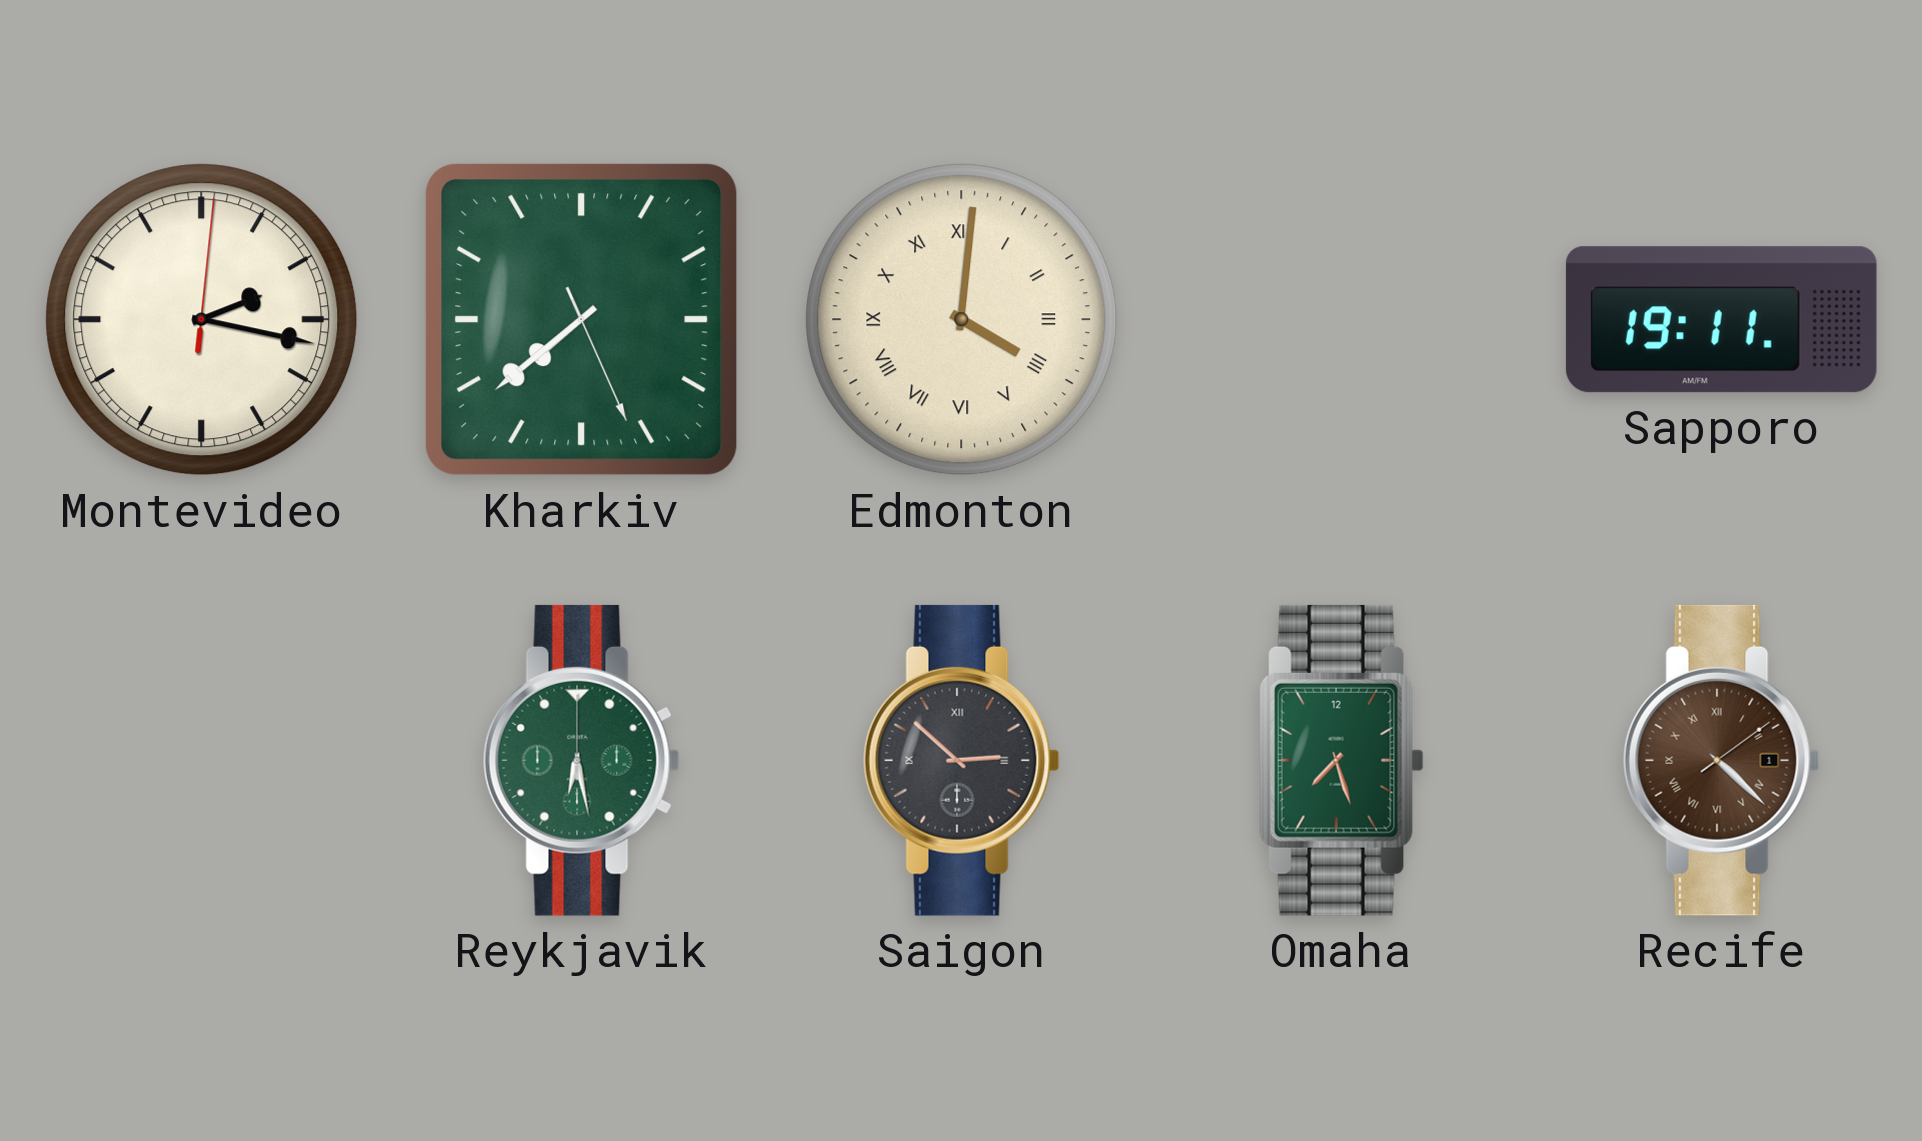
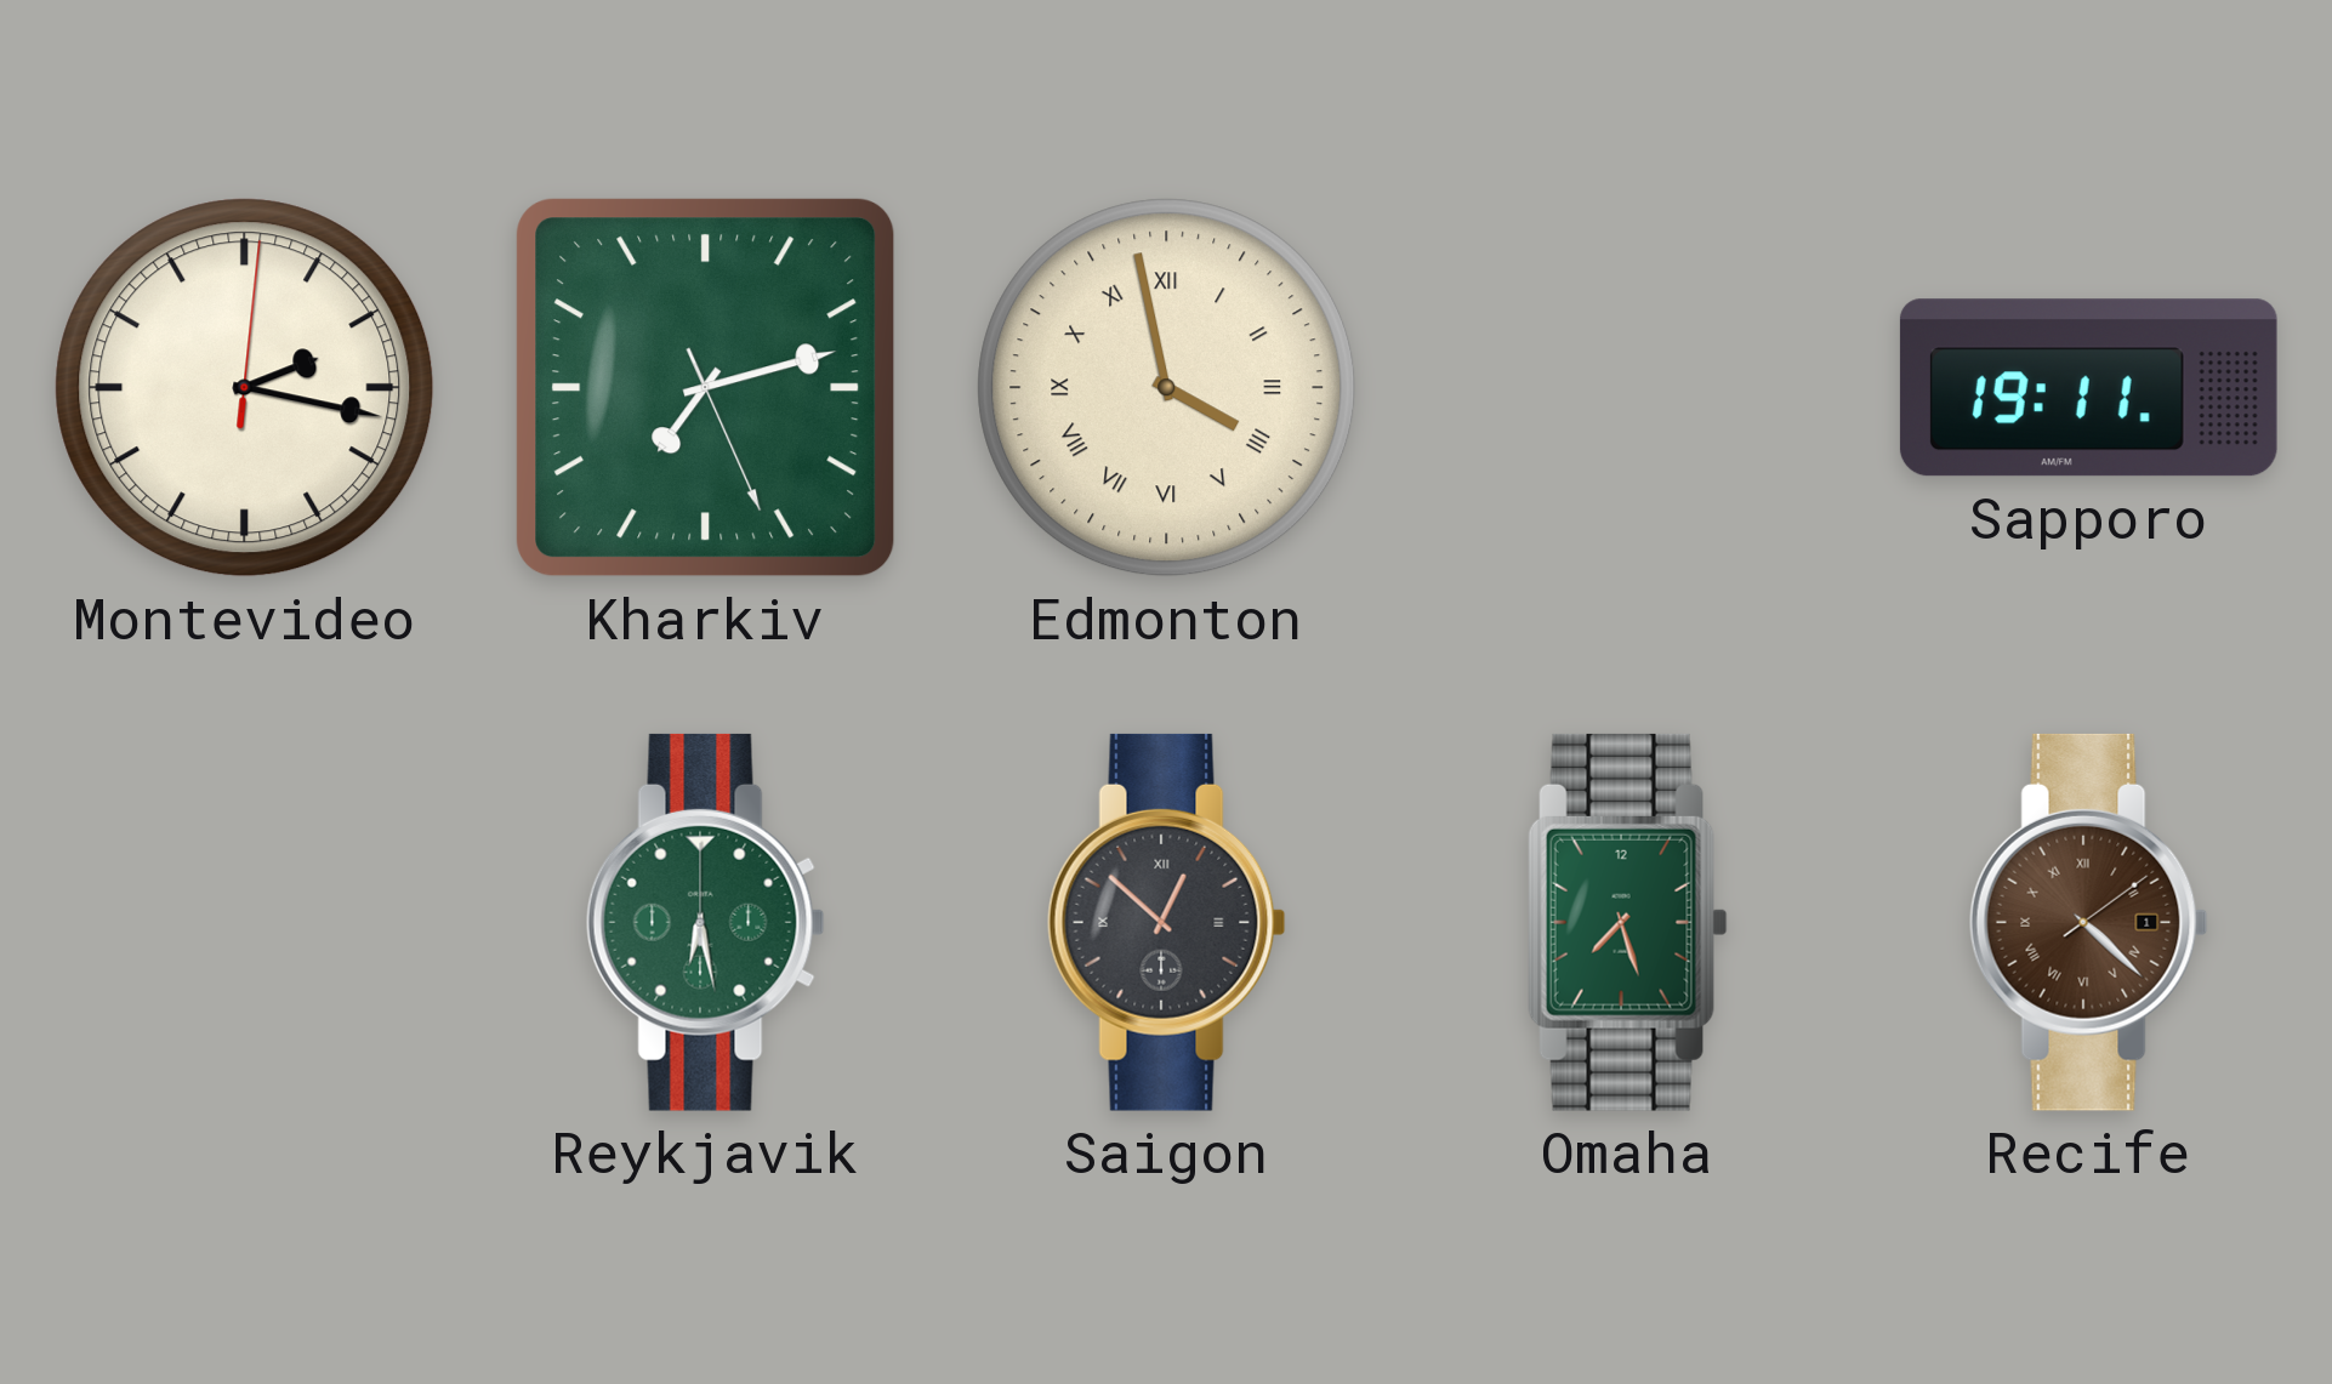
Kharkiv: 7:38 -> 7:12
Edmonton: 4:01 -> 3:58
Saigon: 2:52 -> 12:52
